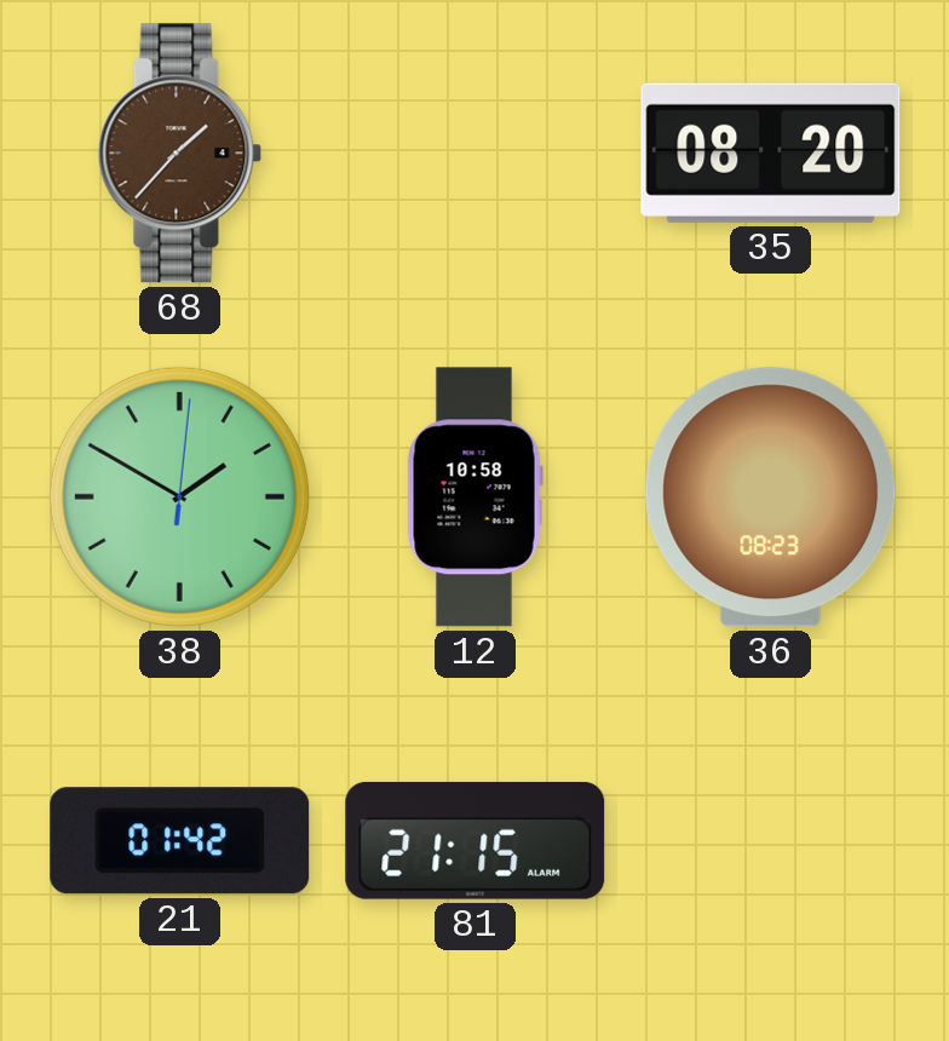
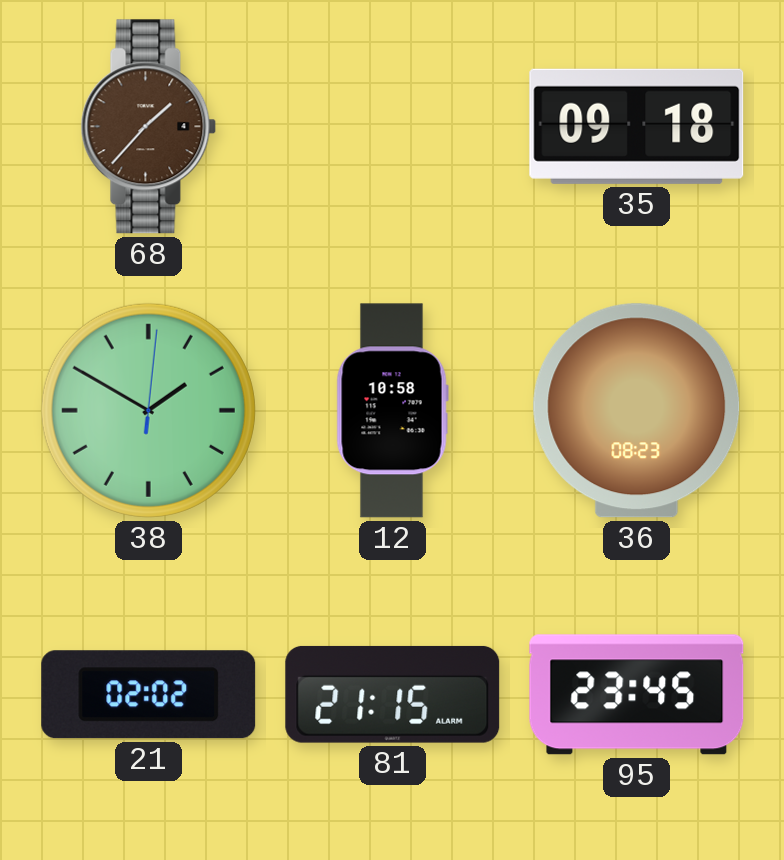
35: 08:20 -> 09:18
21: 01:42 -> 02:02
95: none -> 23:45
